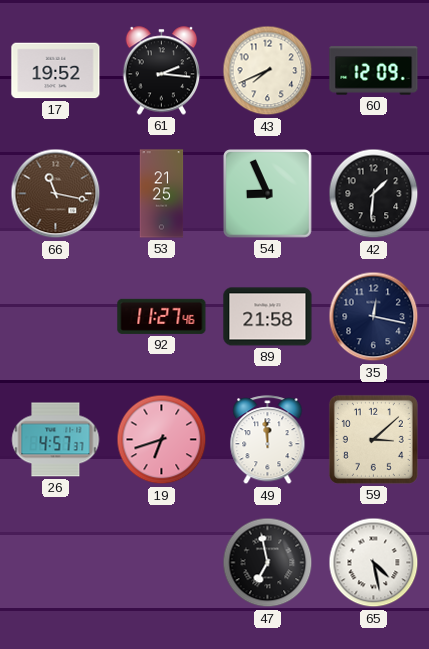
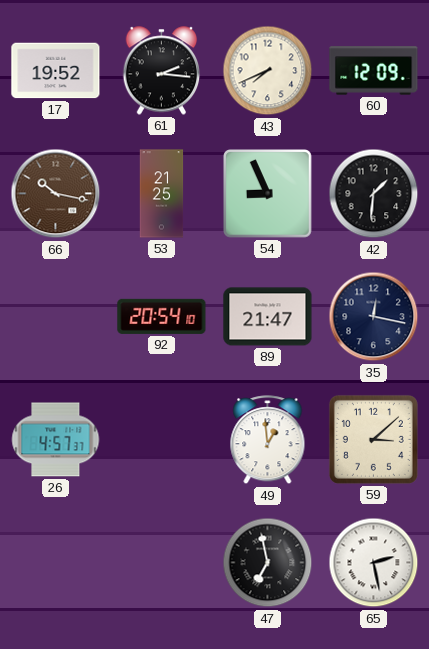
66: 11:17 -> 10:17
92: 11:27 -> 20:54
89: 21:58 -> 21:47
19: 6:42 -> none
49: 11:59 -> 12:59
65: 4:28 -> 2:28
